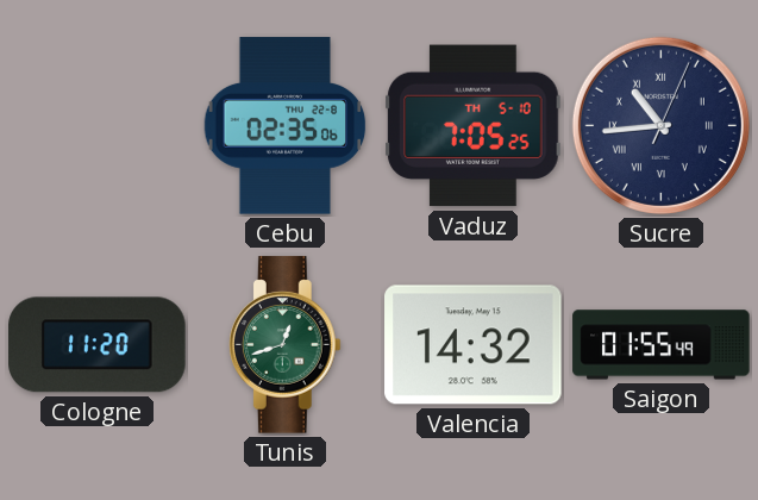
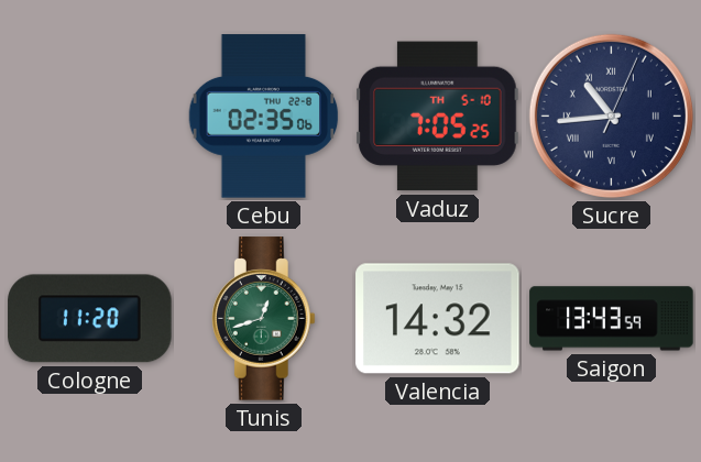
Saigon: 01:55 -> 13:43
